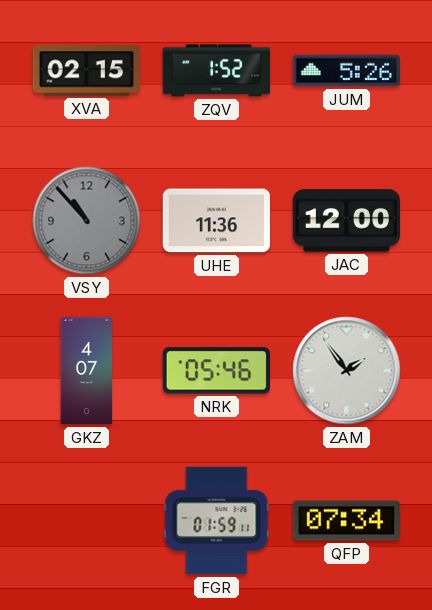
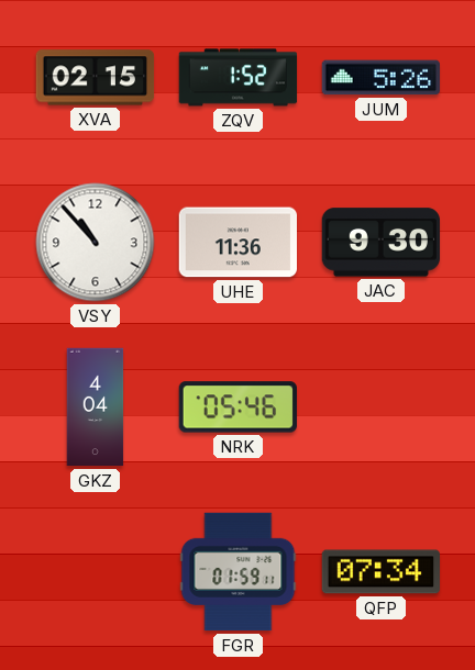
VSY dial: grey -> white
JAC: 12:00 -> 9:30
GKZ: 4:07 -> 4:04
ZAM: 1:54 -> none
